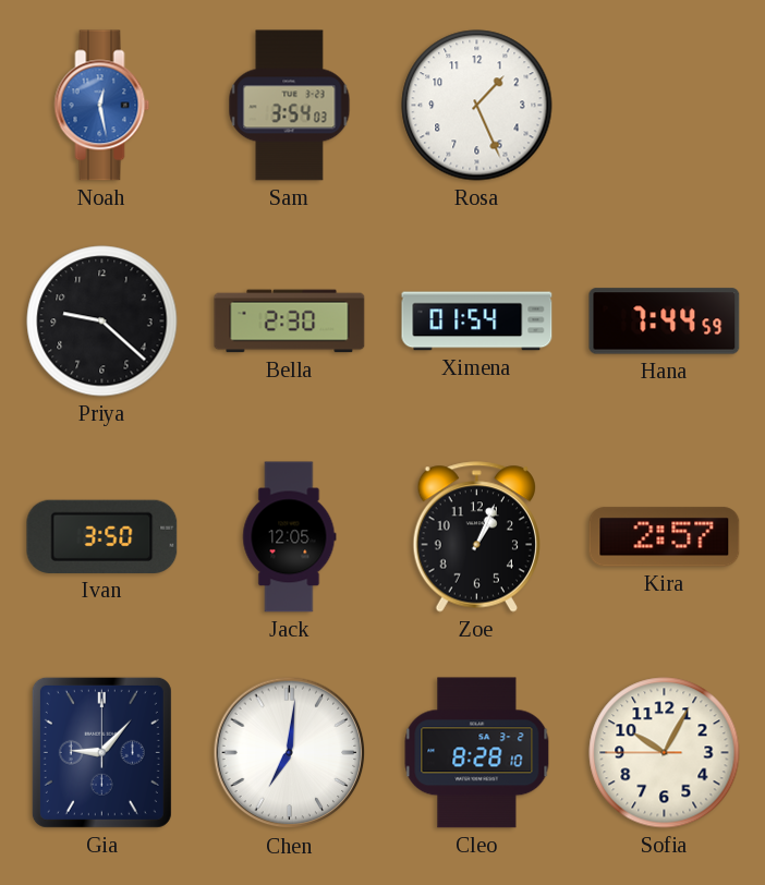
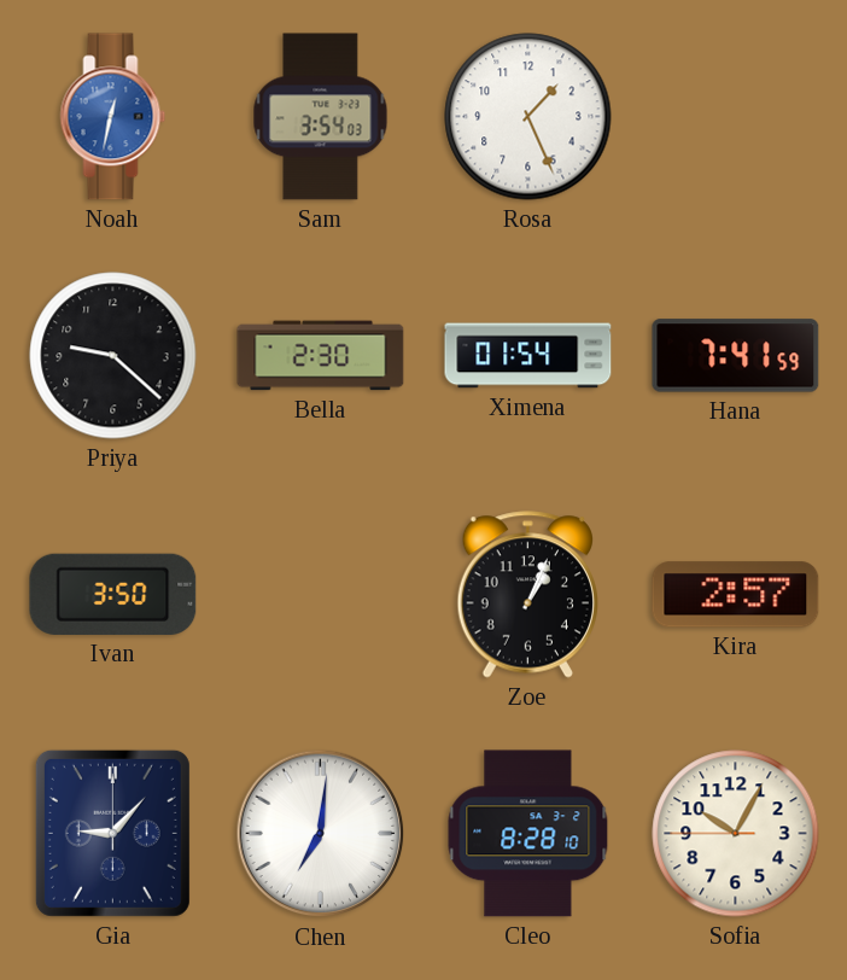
Noah: 12:28 -> 12:32
Hana: 7:44 -> 7:41
Jack: 12:05 -> none
